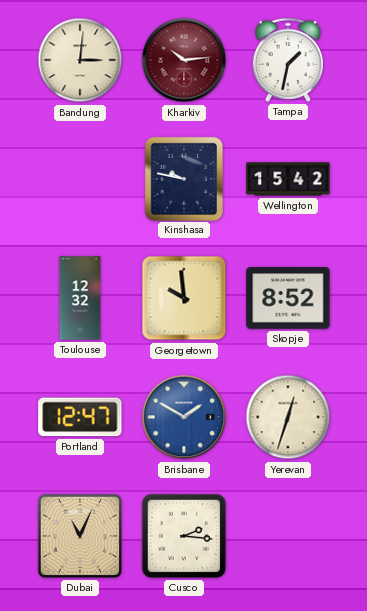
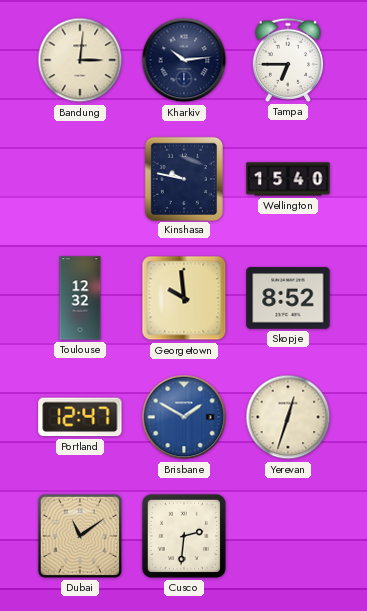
Kharkiv dial: burgundy -> navy
Tampa: 1:32 -> 6:45
Wellington: 15:42 -> 15:40
Dubai: 11:04 -> 11:09
Cusco: 2:16 -> 2:31
